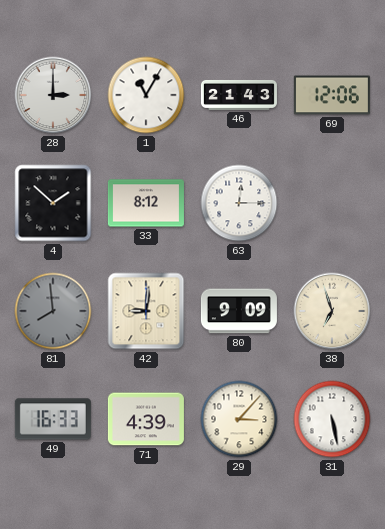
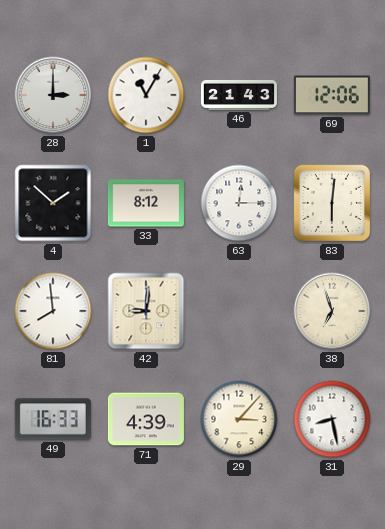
83: none -> 6:01
81 dial: grey -> white
80: 9:09 -> none
31: 5:28 -> 8:28
